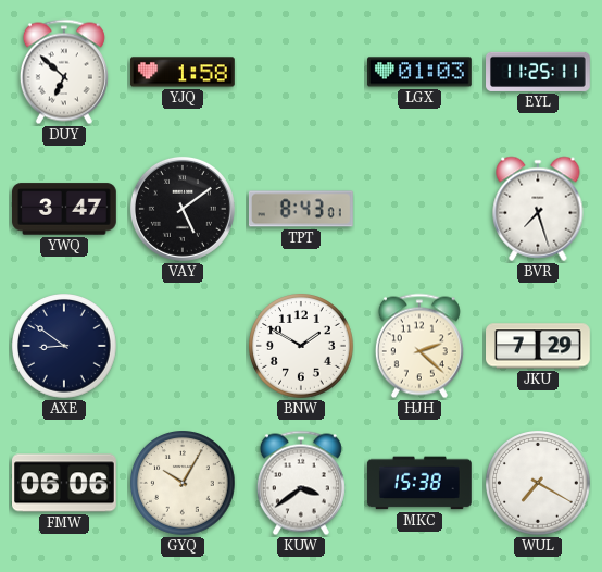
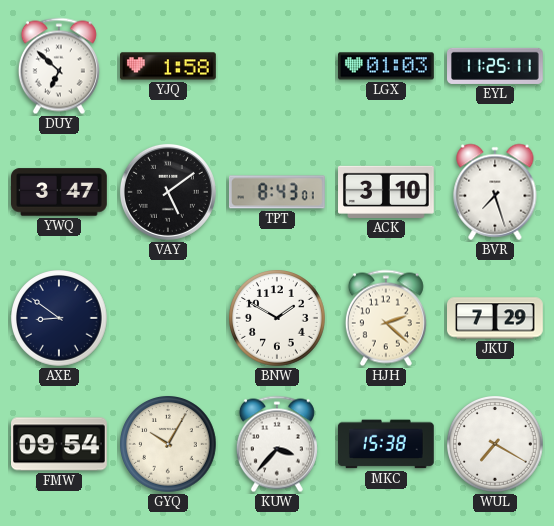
ACK: none -> 3:10
FMW: 06:06 -> 09:54
KUW: 3:39 -> 3:37
